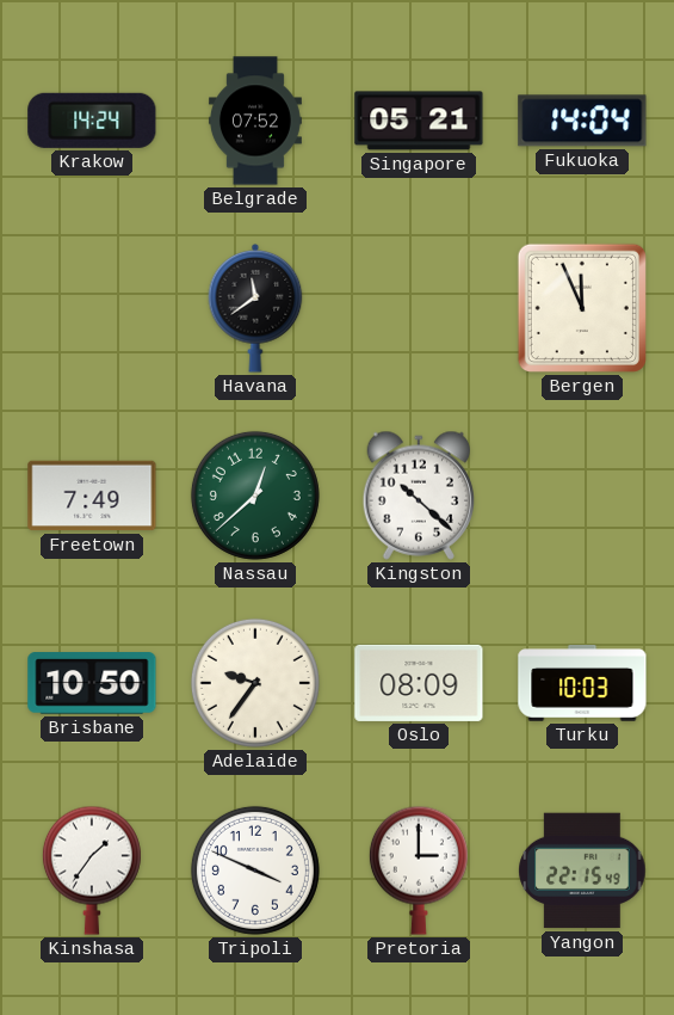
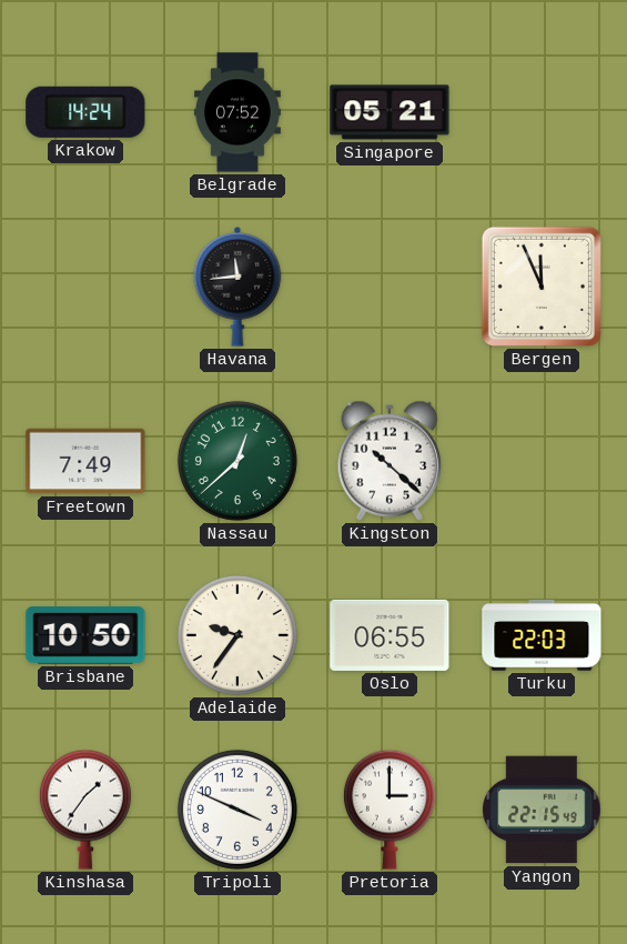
Fukuoka: 14:04 -> none
Havana: 11:39 -> 11:44
Oslo: 08:09 -> 06:55
Turku: 10:03 -> 22:03
